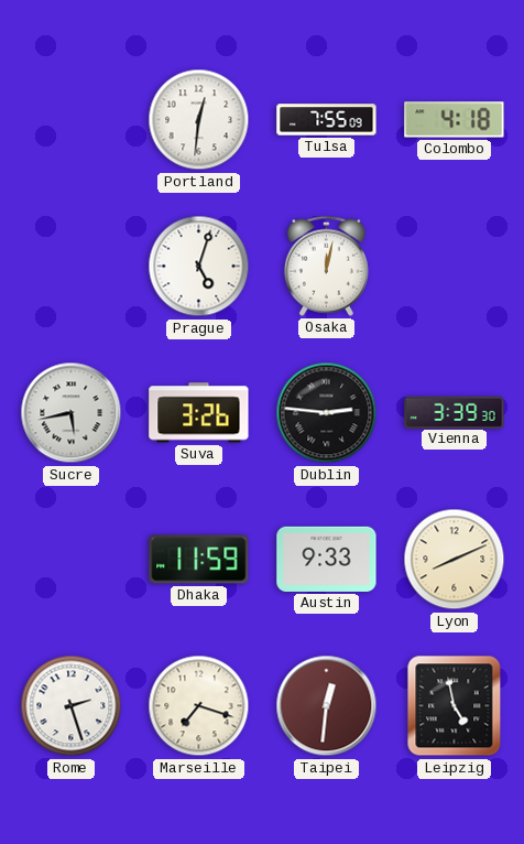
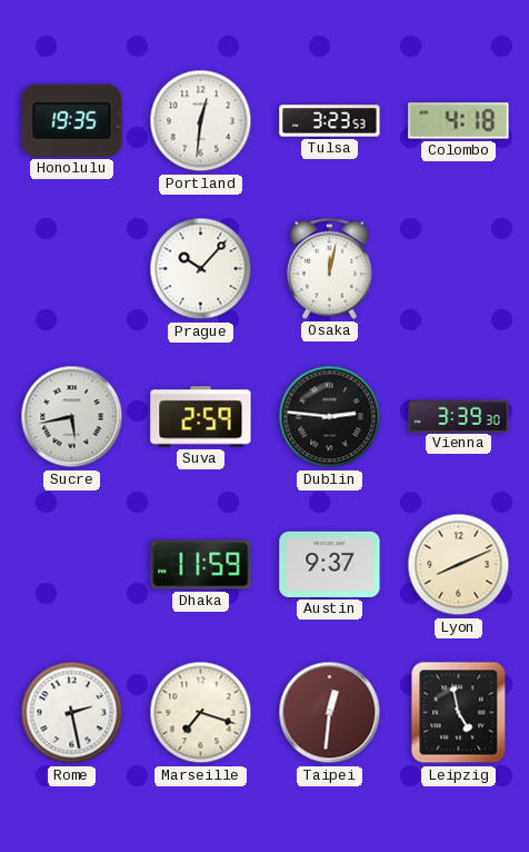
Honolulu: none -> 19:35
Tulsa: 7:55 -> 3:23
Prague: 5:03 -> 10:07
Suva: 3:26 -> 2:59
Austin: 9:33 -> 9:37
Rome: 2:27 -> 2:28
